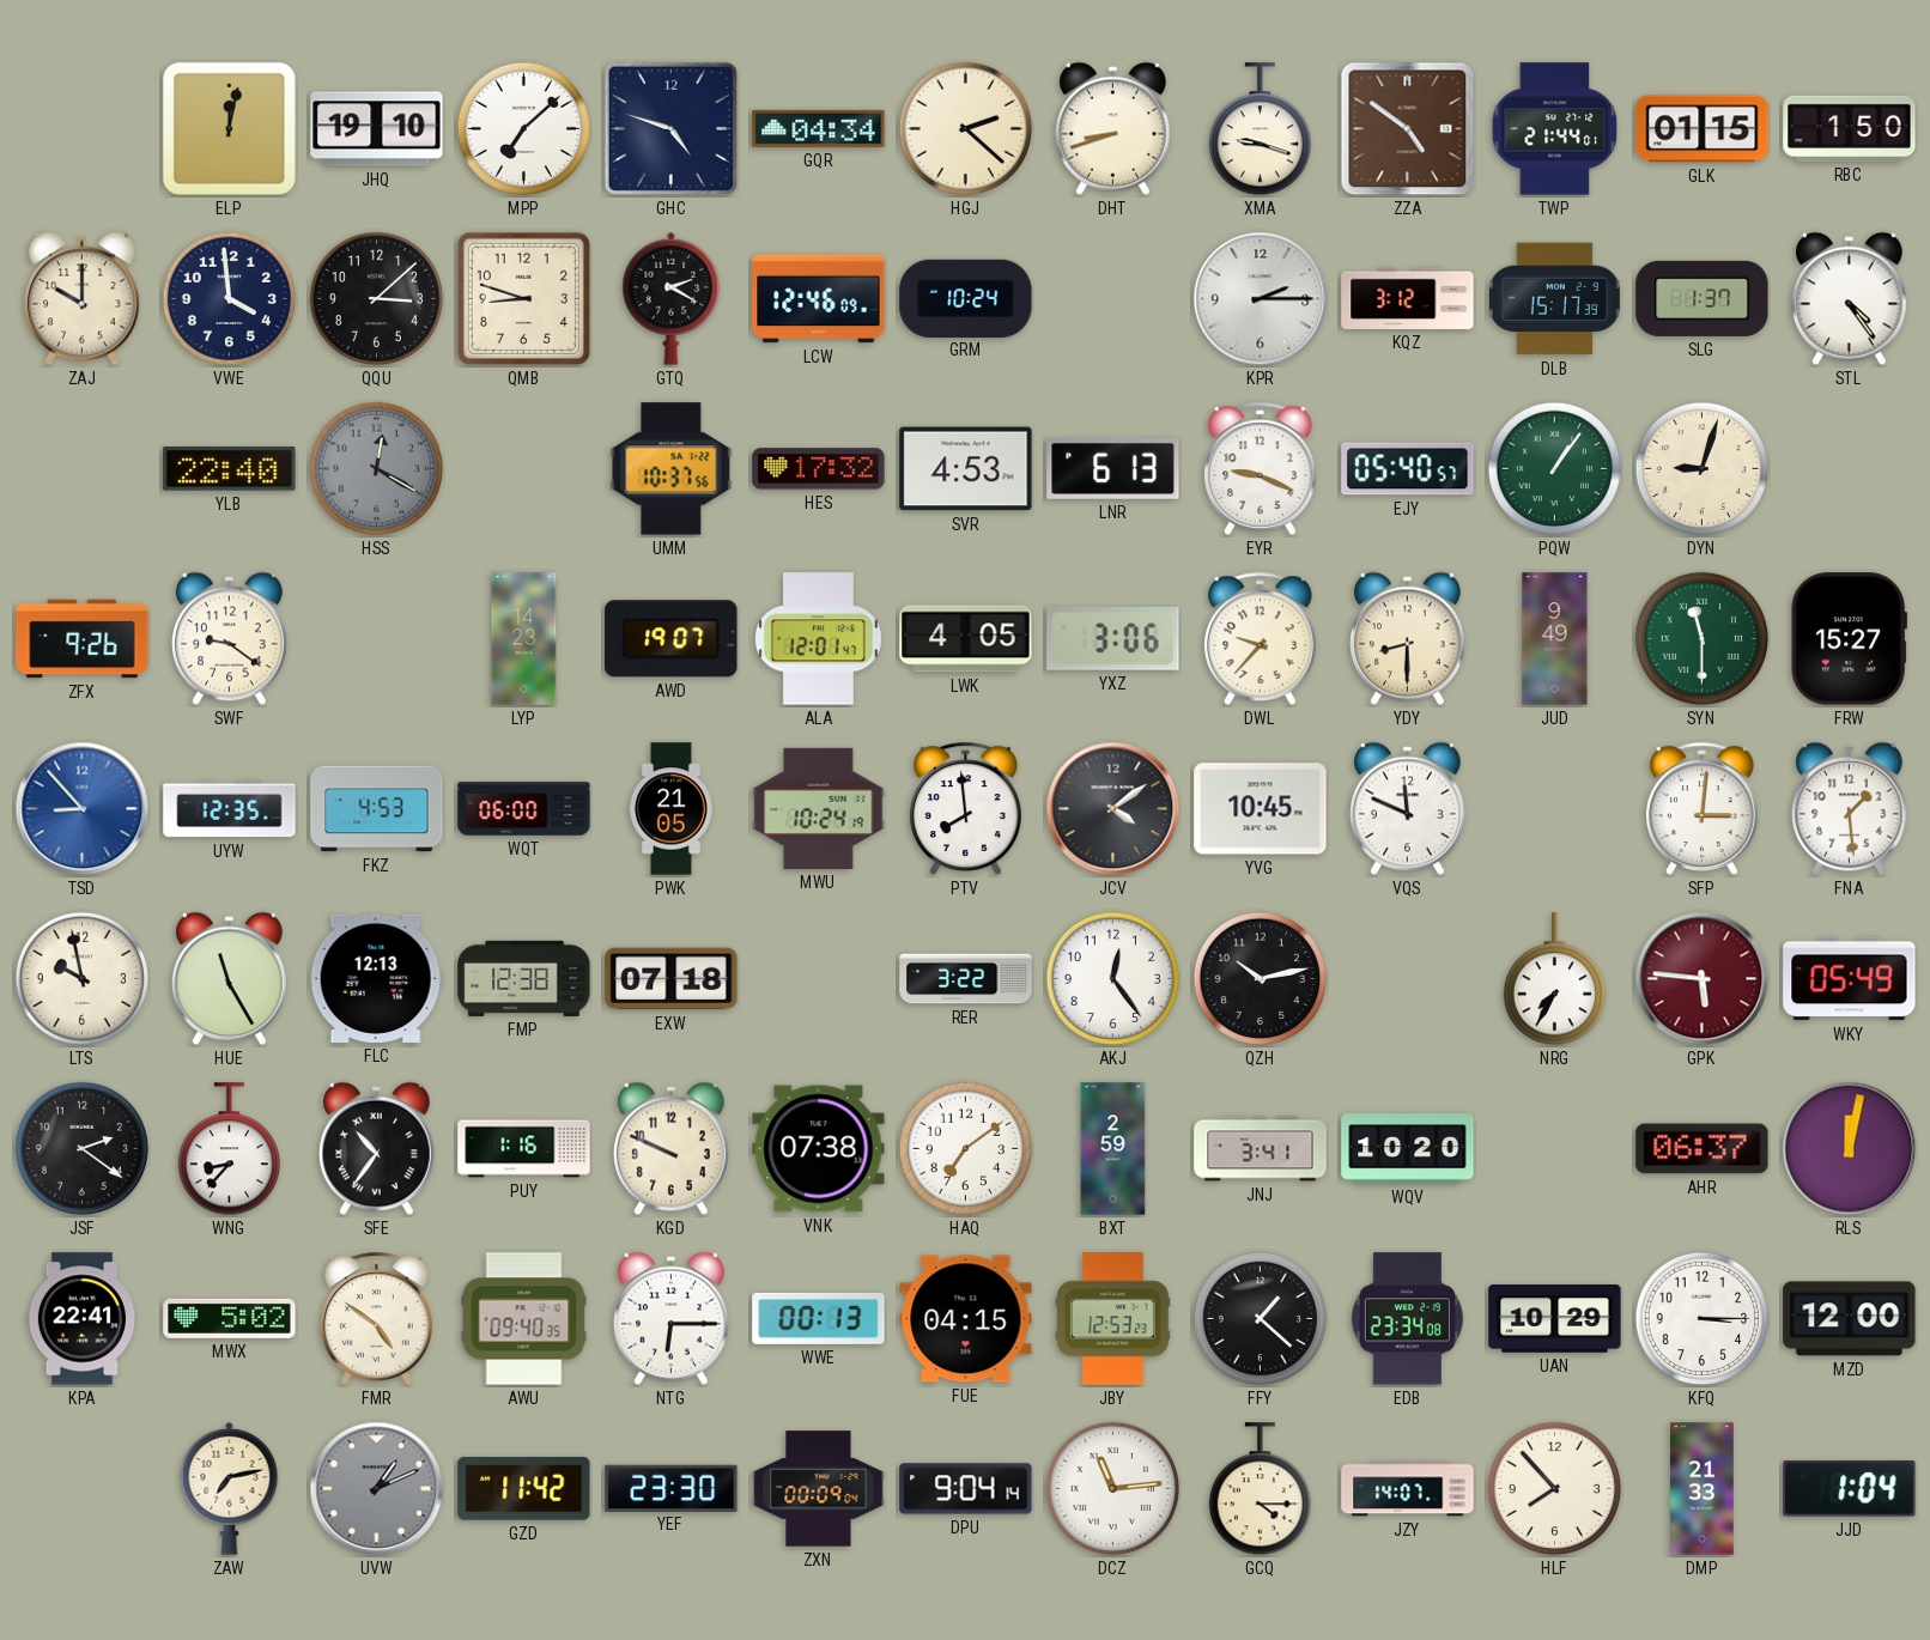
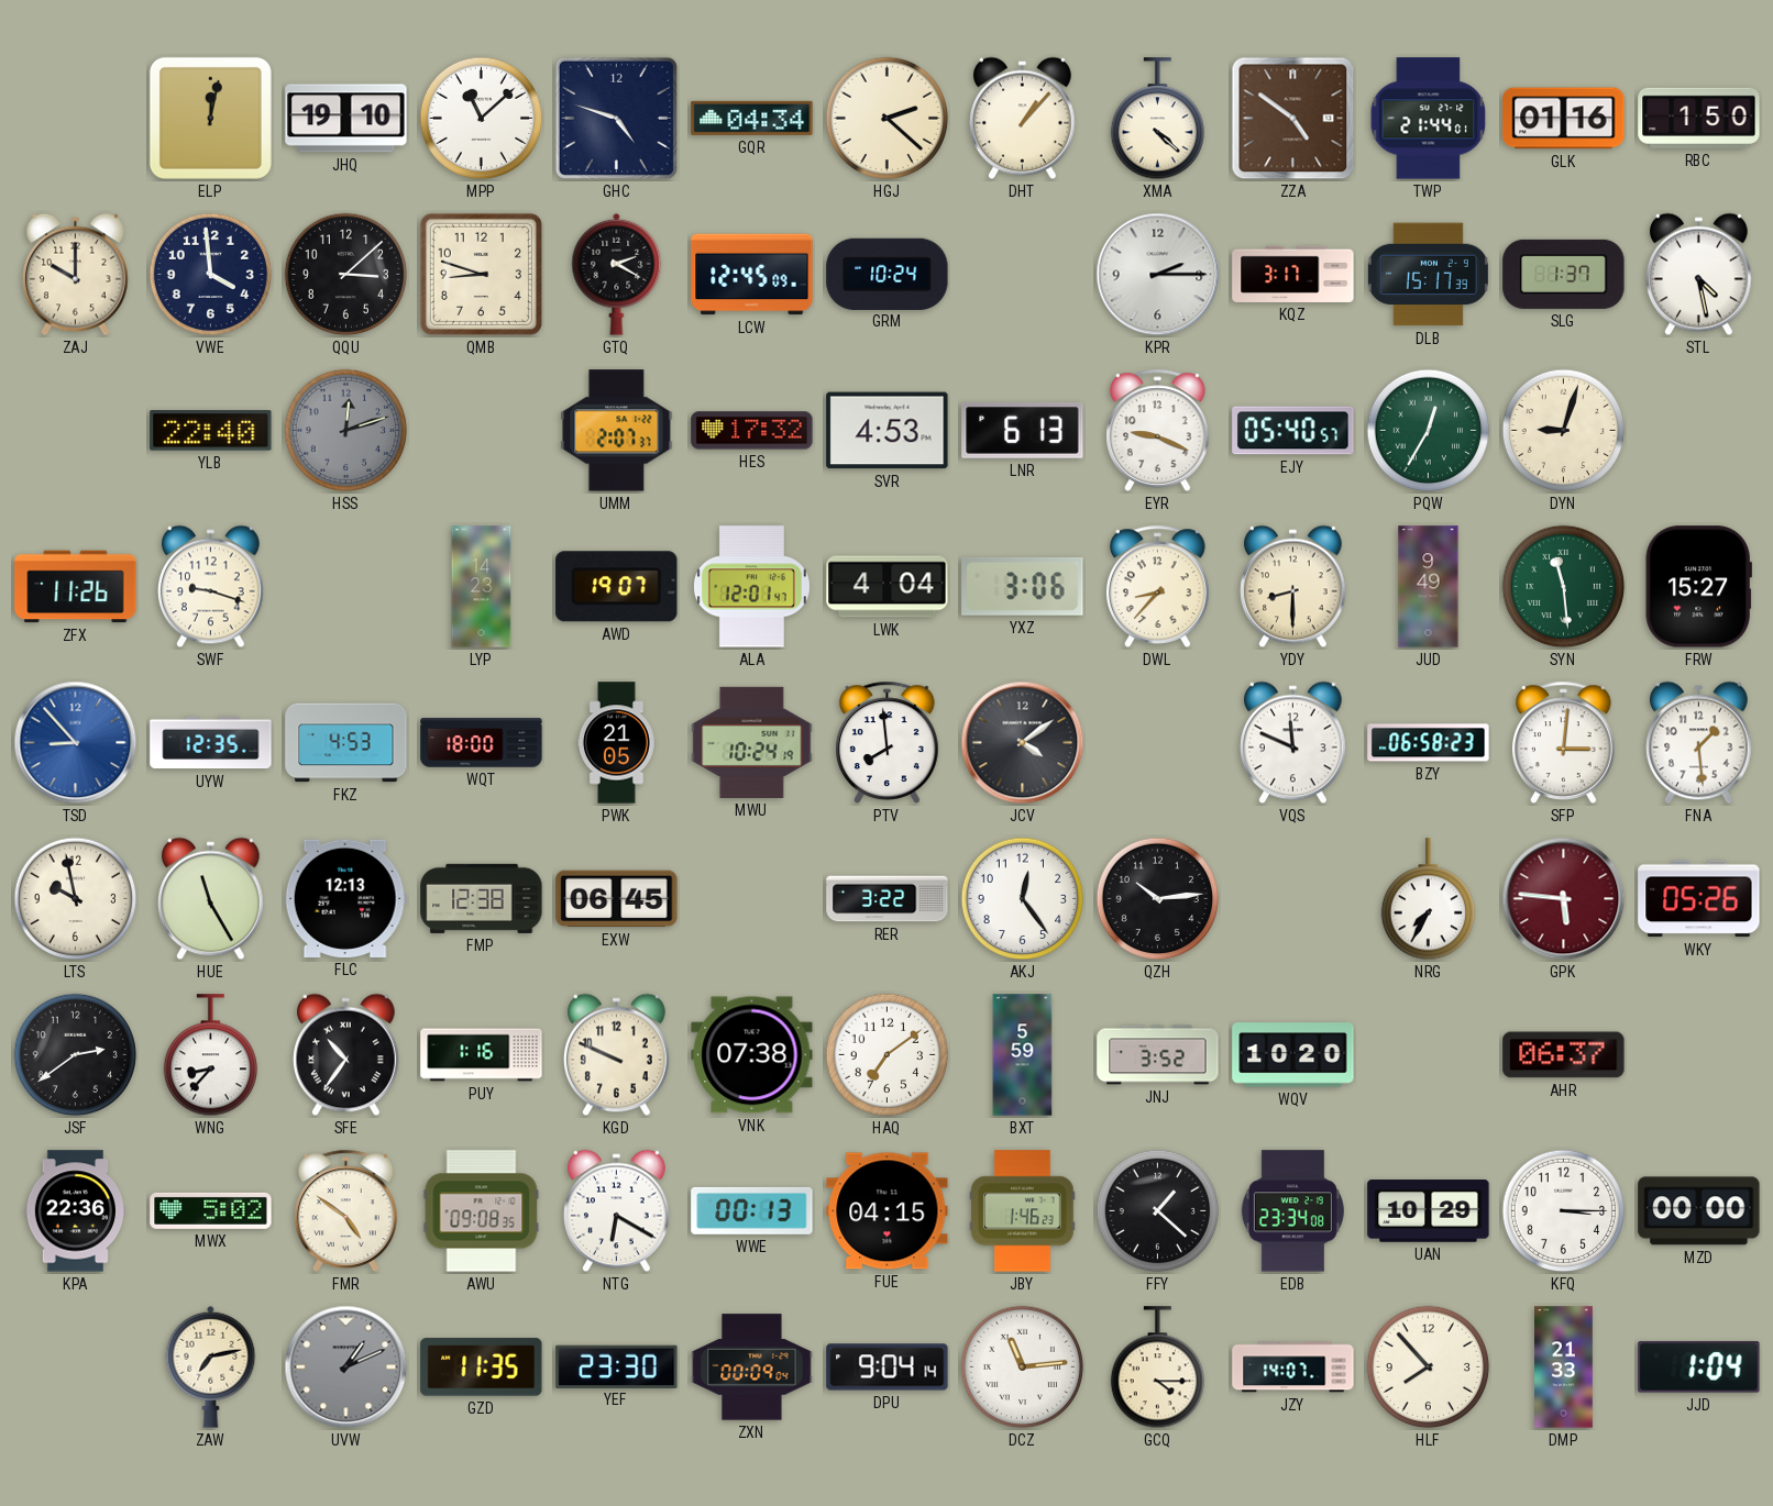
MPP: 7:08 -> 11:08
DHT: 8:42 -> 1:07
XMA: 9:18 -> 4:22
GLK: 01:15 -> 01:16
LCW: 12:46 -> 12:45
KQZ: 3:12 -> 3:17
STL: 4:24 -> 4:28
HSS: 12:20 -> 12:12
UMM: 10:37 -> 2:07
PQW: 1:06 -> 12:35
ZFX: 9:26 -> 11:26
SWF: 9:21 -> 9:18
LWK: 4:05 -> 4:04
DWL: 9:37 -> 8:37
SYN: 11:30 -> 11:29
WQT: 06:00 -> 18:00
YVG: 10:45 -> none
BZY: none -> 06:58
EXW: 07:18 -> 06:45
QZH: 10:13 -> 10:14
WKY: 05:49 -> 05:26
JSF: 2:21 -> 2:39
BXT: 2:59 -> 5:59
JNJ: 3:41 -> 3:52
RLS: 12:02 -> none
KPA: 22:41 -> 22:36
AWU: 09:40 -> 09:08
NTG: 6:15 -> 6:20
JBY: 12:53 -> 1:46
MZD: 12:00 -> 00:00
GZD: 11:42 -> 11:35
